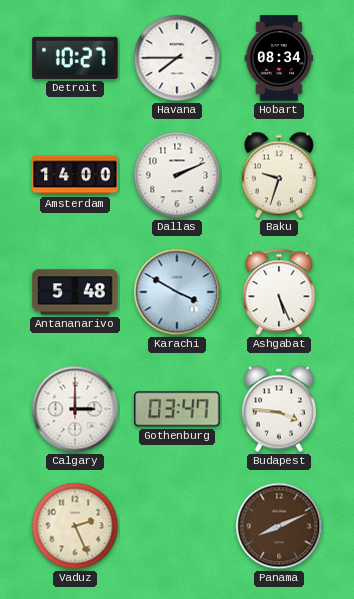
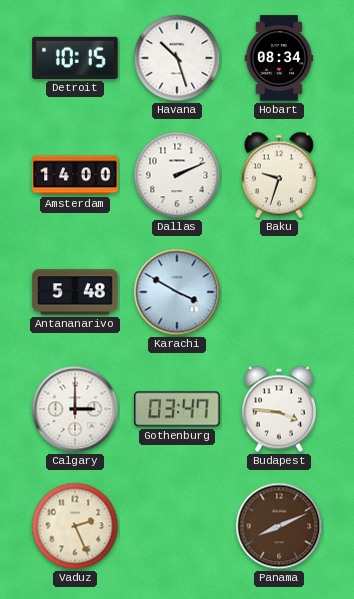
Detroit: 10:27 -> 10:15
Havana: 7:45 -> 10:27
Ashgabat: 5:26 -> none
